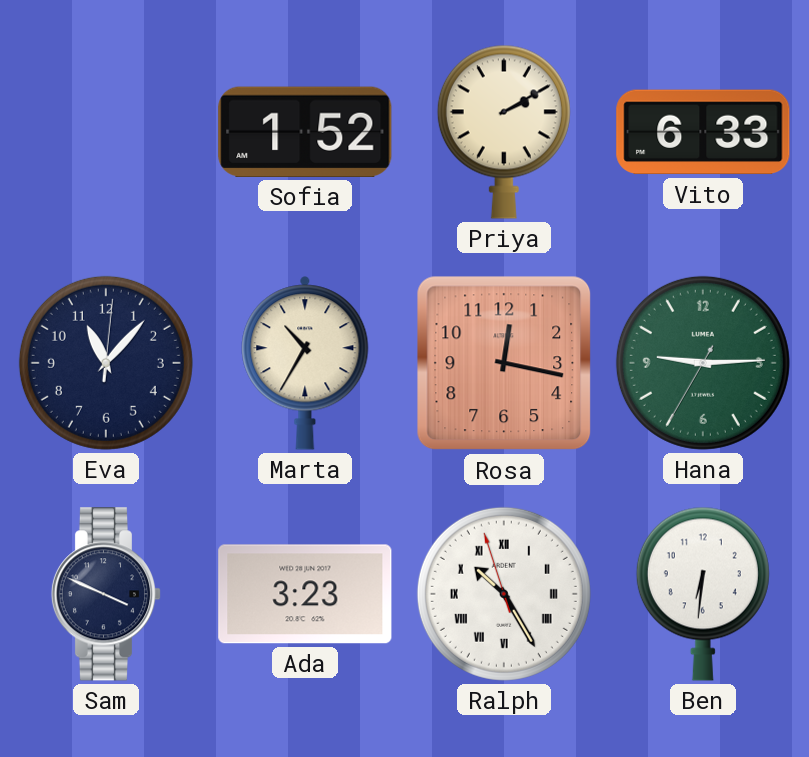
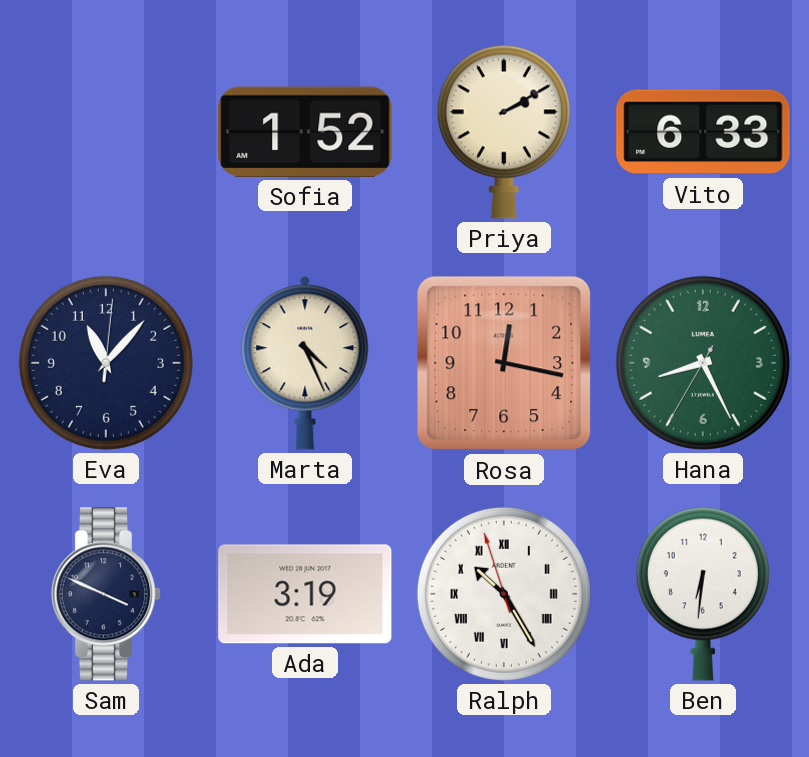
Marta: 10:35 -> 4:26
Hana: 9:14 -> 8:25
Ada: 3:23 -> 3:19
